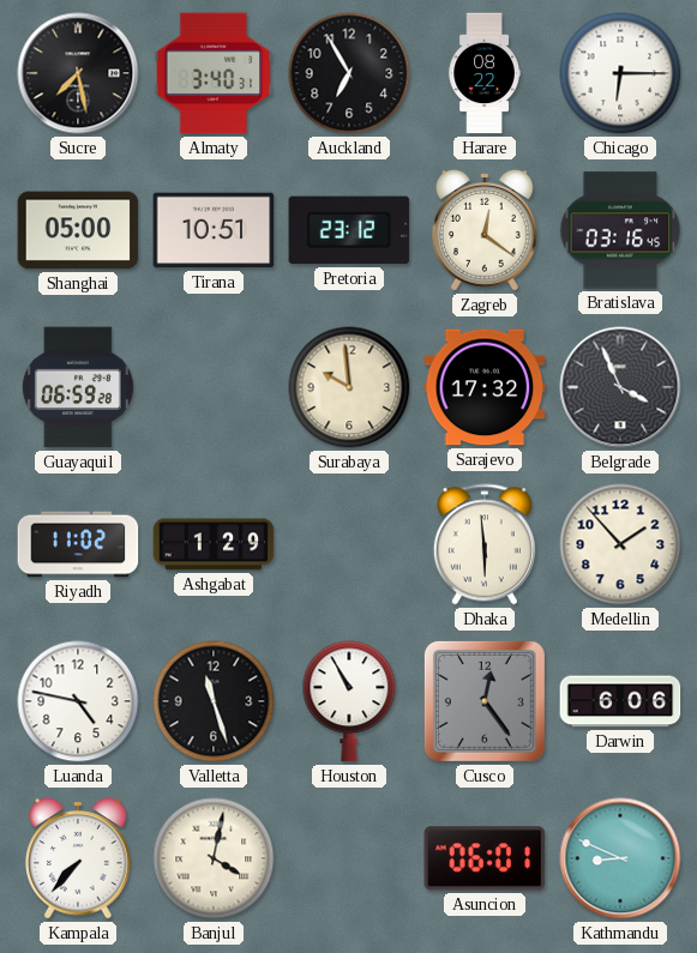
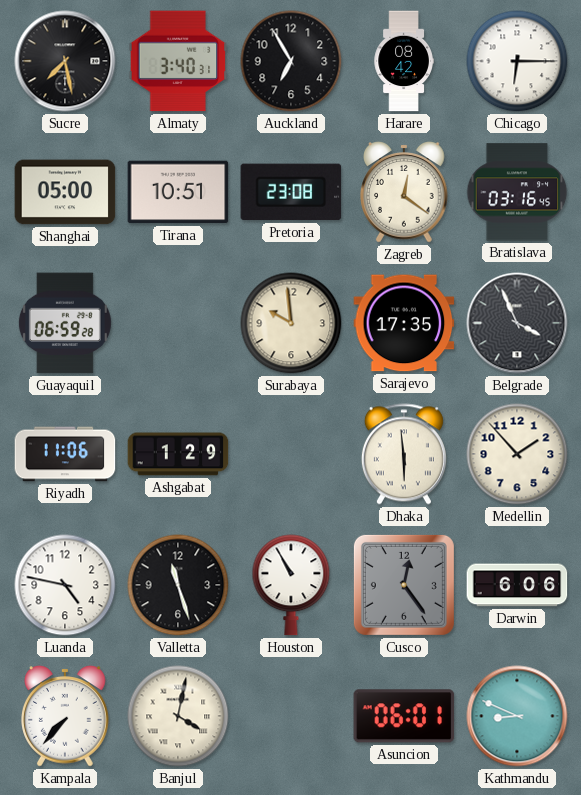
Harare: 08:22 -> 08:42
Pretoria: 23:12 -> 23:08
Sarajevo: 17:32 -> 17:35
Riyadh: 11:02 -> 11:06
